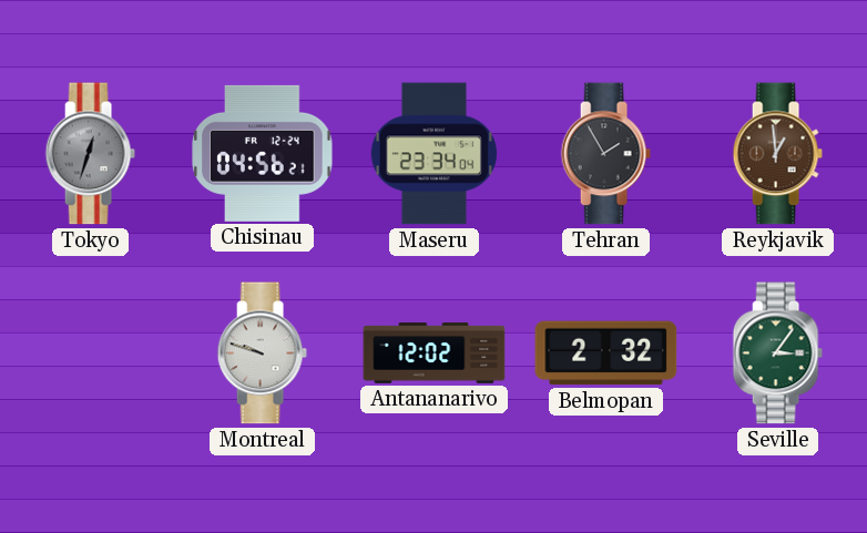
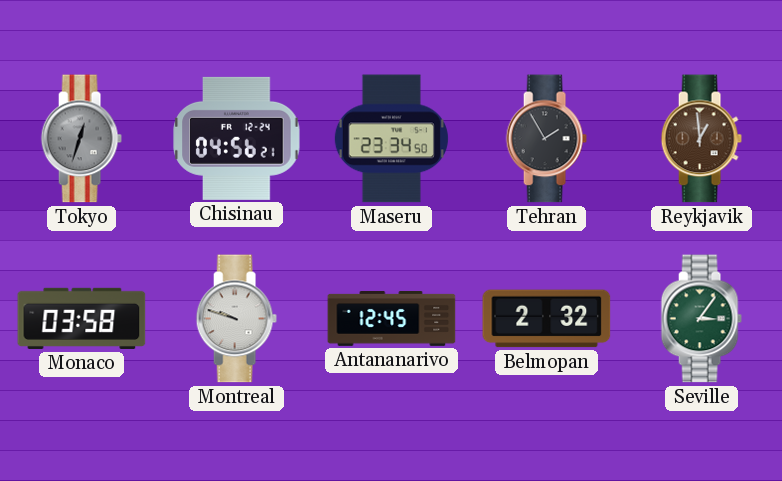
Maseru: 23:34:04 -> 23:34:50
Monaco: none -> 03:58
Antananarivo: 12:02 -> 12:45
